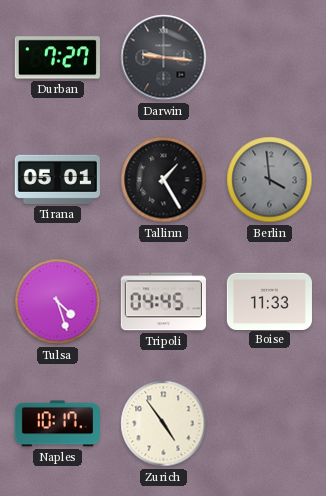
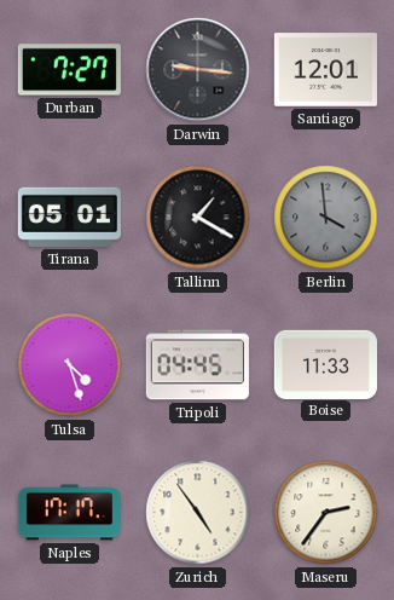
Santiago: none -> 12:01
Tallinn: 1:25 -> 1:20
Naples: 10:17 -> 17:17
Maseru: none -> 2:36
